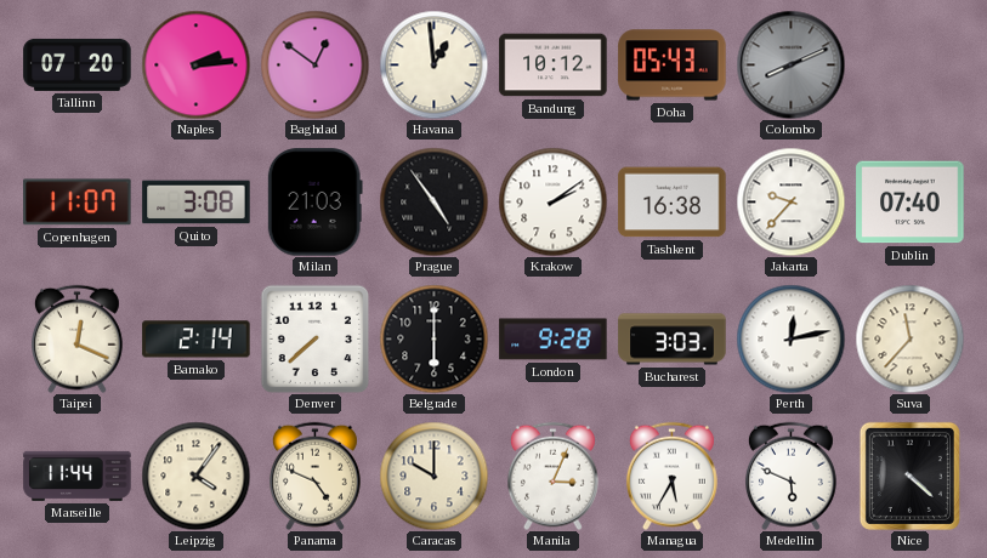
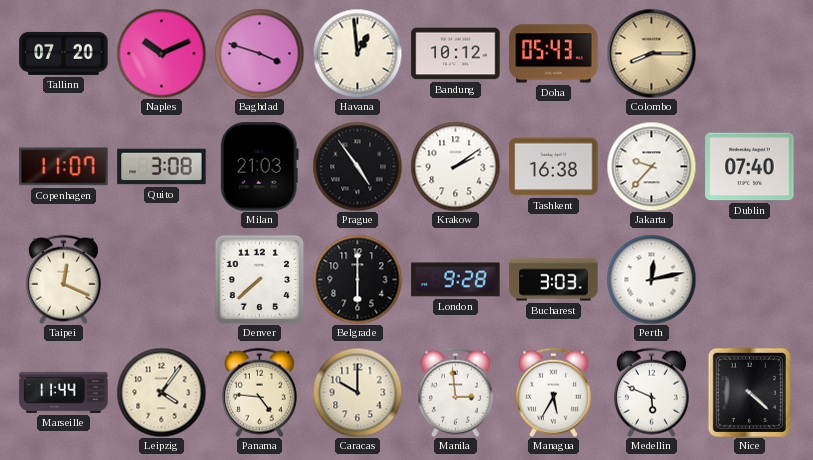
Naples: 2:14 -> 10:11
Baghdad: 12:51 -> 3:48
Colombo: 8:11 -> 8:15
Colombo dial: grey -> champagne
Bamako: 2:14 -> none
Suva: 11:37 -> none
Panama: 4:49 -> 4:46
Manila: 3:04 -> 2:59
